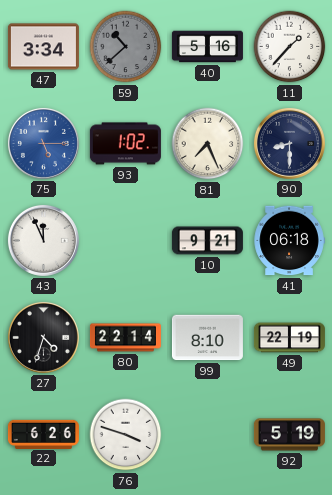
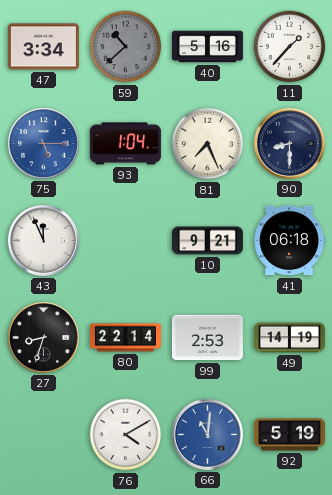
93: 1:02 -> 1:04
27: 4:33 -> 8:33
99: 8:10 -> 2:53
49: 22:19 -> 14:19
22: 6:26 -> none
76: 3:48 -> 4:10
66: none -> 11:01
